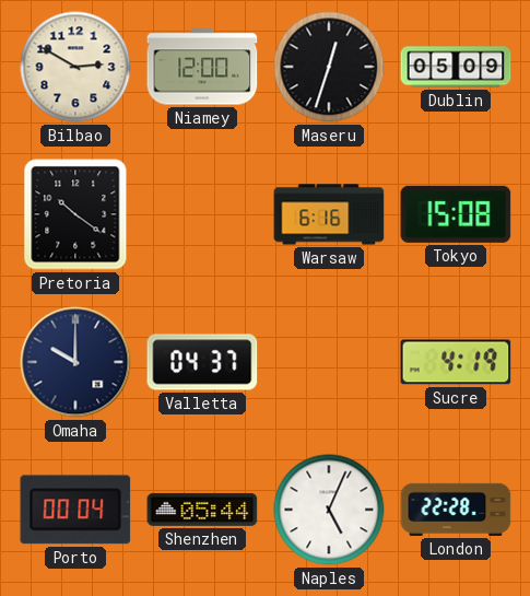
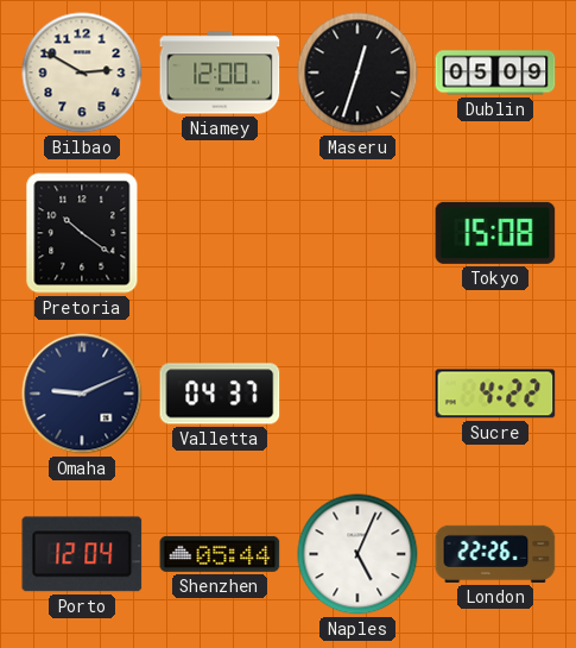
Warsaw: 6:16 -> none
Omaha: 10:00 -> 9:11
Sucre: 4:19 -> 4:22
Porto: 00:04 -> 12:04
London: 22:28 -> 22:26
